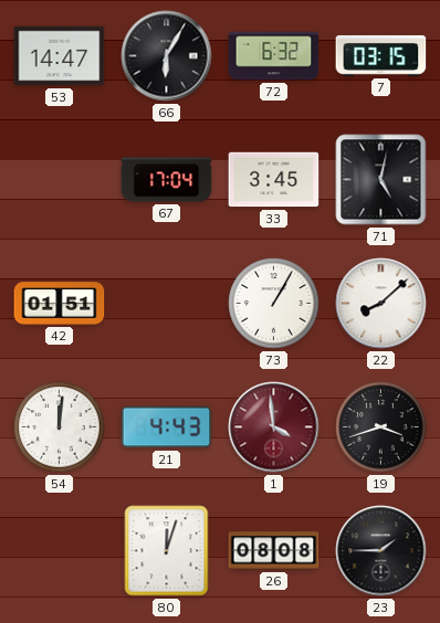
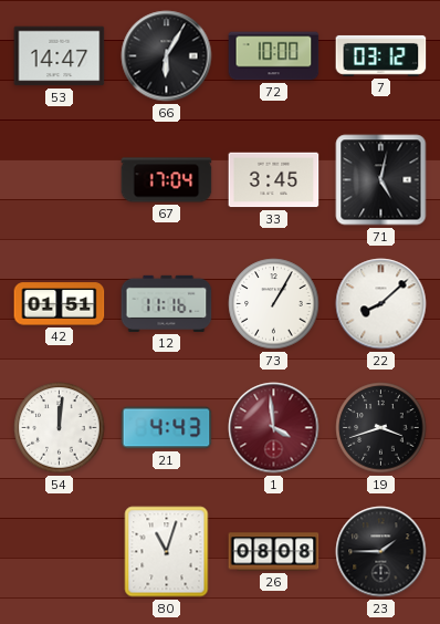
72: 6:32 -> 10:00
7: 03:15 -> 03:12
12: none -> 11:16
80: 12:03 -> 11:03
